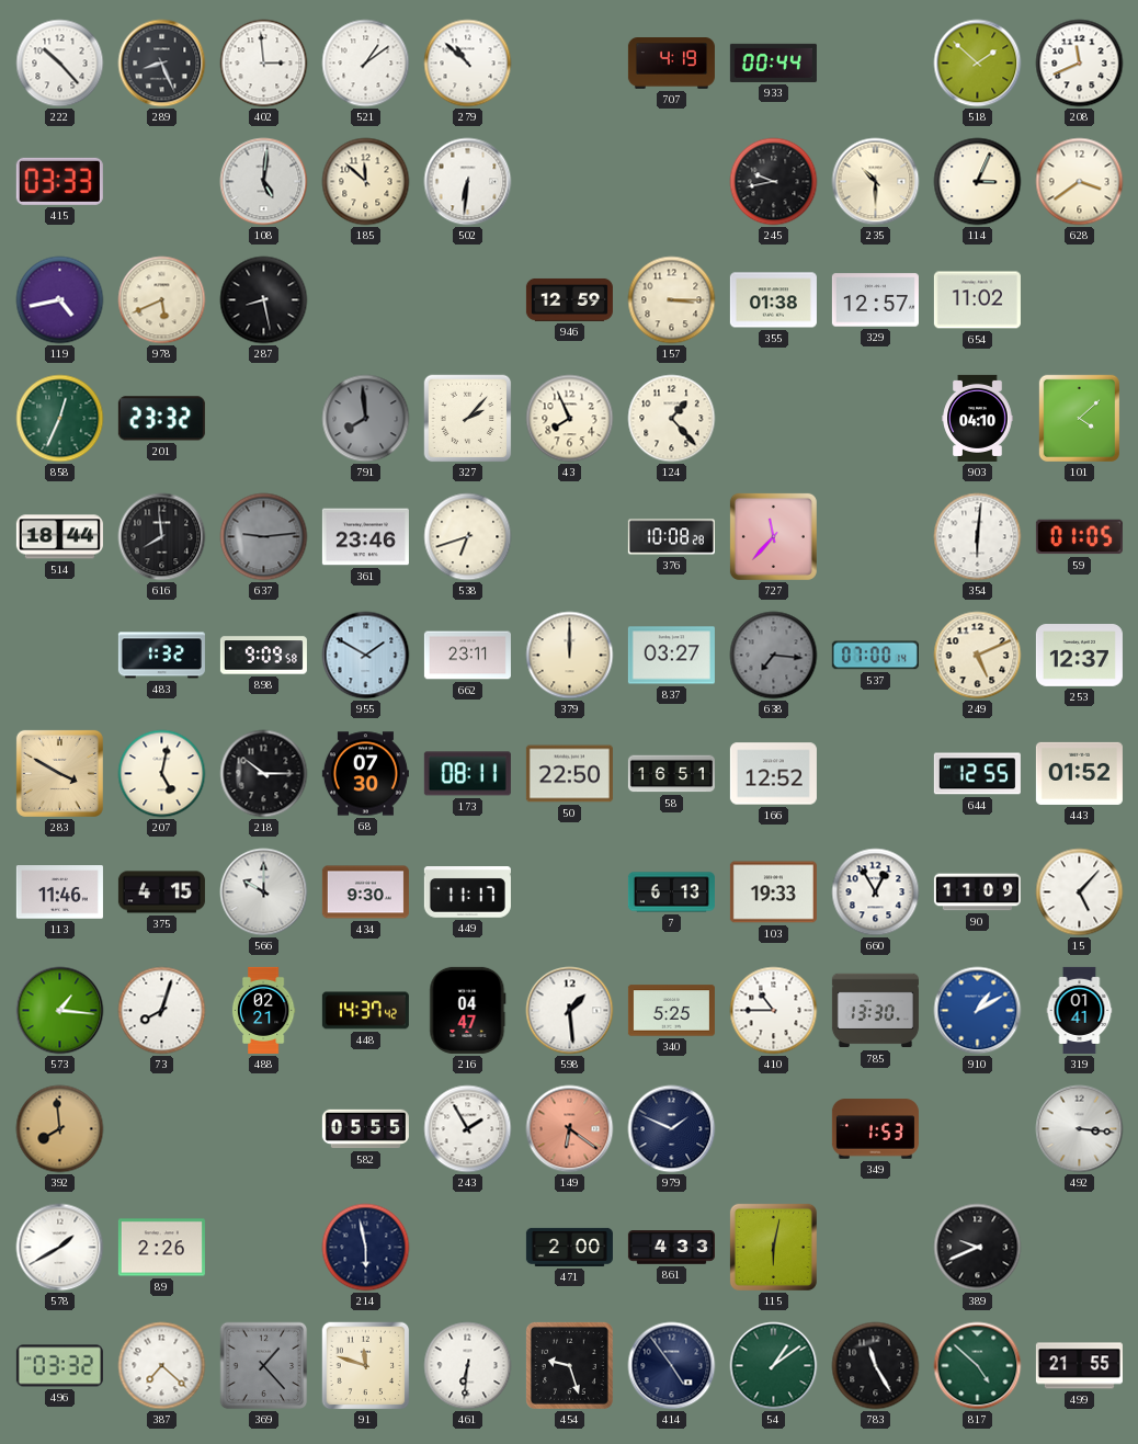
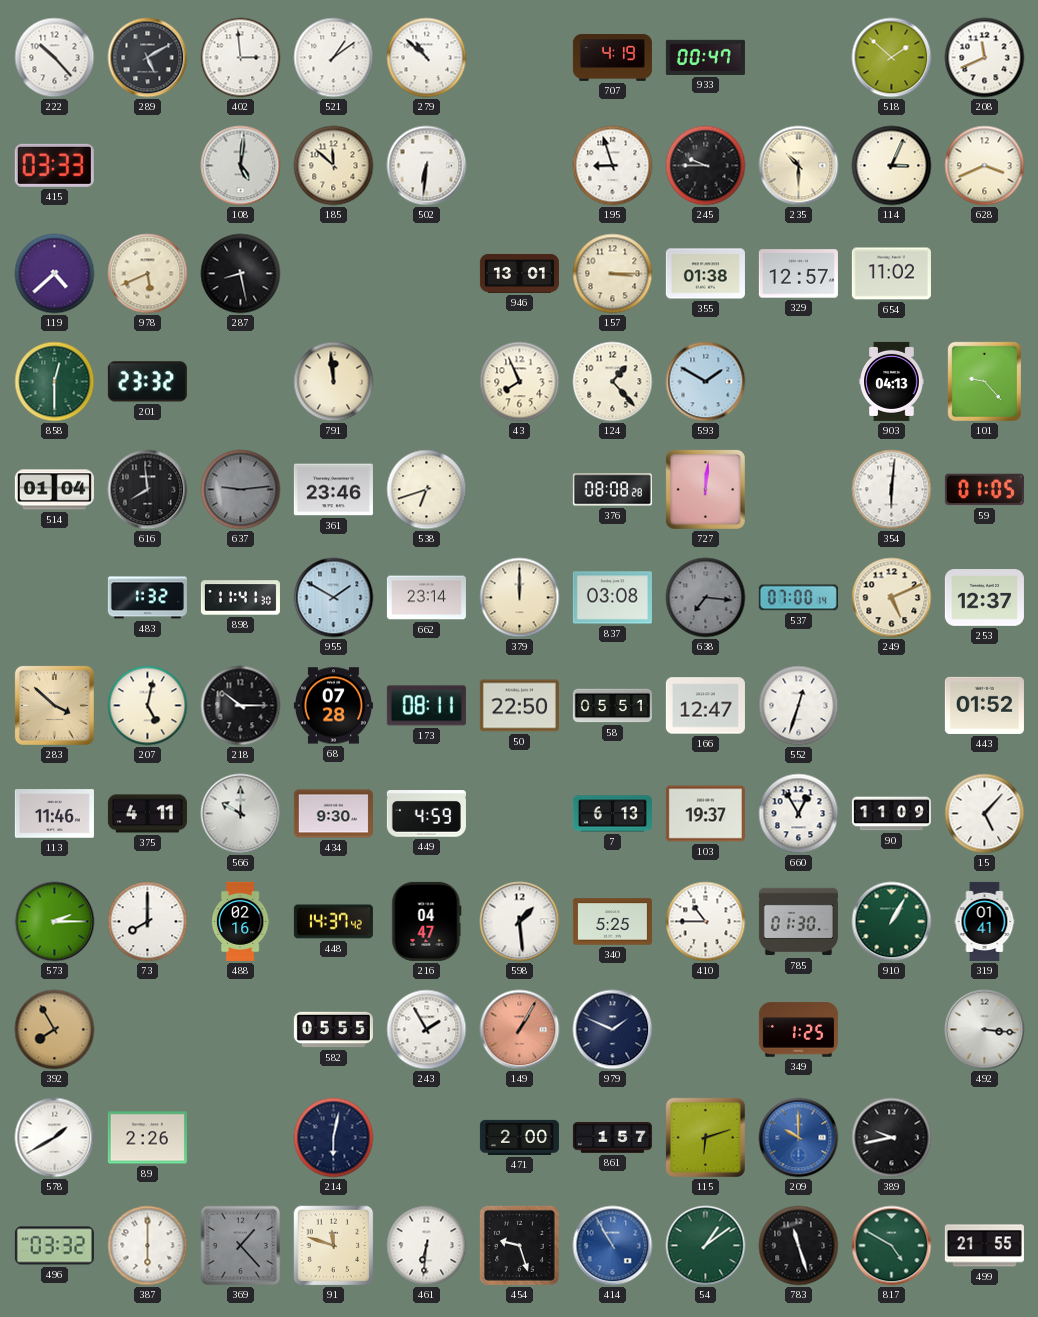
289: 8:26 -> 5:10
933: 00:44 -> 00:47
195: none -> 8:57
245: 9:43 -> 9:45
628: 3:39 -> 3:41
119: 4:43 -> 4:38
946: 12:59 -> 13:01
858: 12:34 -> 12:30
791: 7:59 -> 11:59
791 dial: grey -> cream
327: 2:07 -> none
593: none -> 1:50
903: 04:10 -> 04:13
101: 4:08 -> 9:23
514: 18:44 -> 01:04
376: 10:08 -> 08:08
727: 11:37 -> 12:01
898: 9:09 -> 11:41
662: 23:11 -> 23:14
837: 03:27 -> 03:08
283: 3:50 -> 3:52
68: 07:30 -> 07:28
58: 16:51 -> 05:51
166: 12:52 -> 12:47
552: none -> 12:33
644: 12:55 -> none
375: 4:15 -> 4:11
449: 11:17 -> 4:59
103: 19:33 -> 19:37
573: 1:16 -> 2:15
73: 8:03 -> 8:00
488: 02:21 -> 02:16
785: 13:30 -> 01:30
910: 1:10 -> 1:05
910 dial: blue -> green
392: 7:59 -> 7:55
149: 6:21 -> 1:05
349: 1:53 -> 1:25
214: 5:58 -> 6:02
861: 4:33 -> 1:57
115: 6:02 -> 6:12
209: none -> 10:00
389: 9:41 -> 9:43
387: 7:22 -> 6:00
414: 4:54 -> 10:55
414 dial: navy -> blue
783: 11:25 -> 11:27
817: 4:52 -> 4:50
